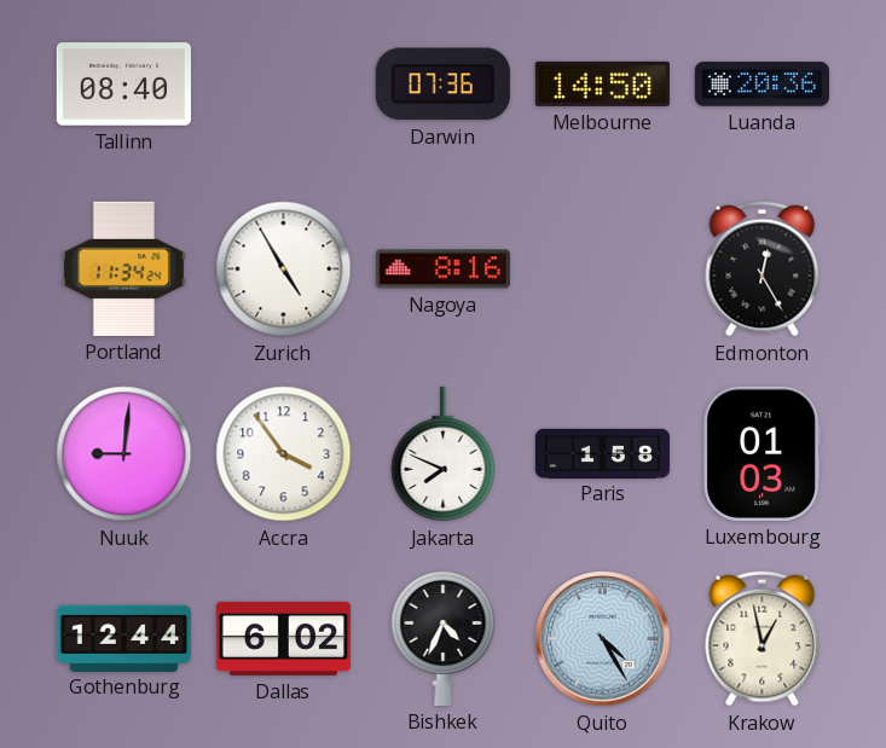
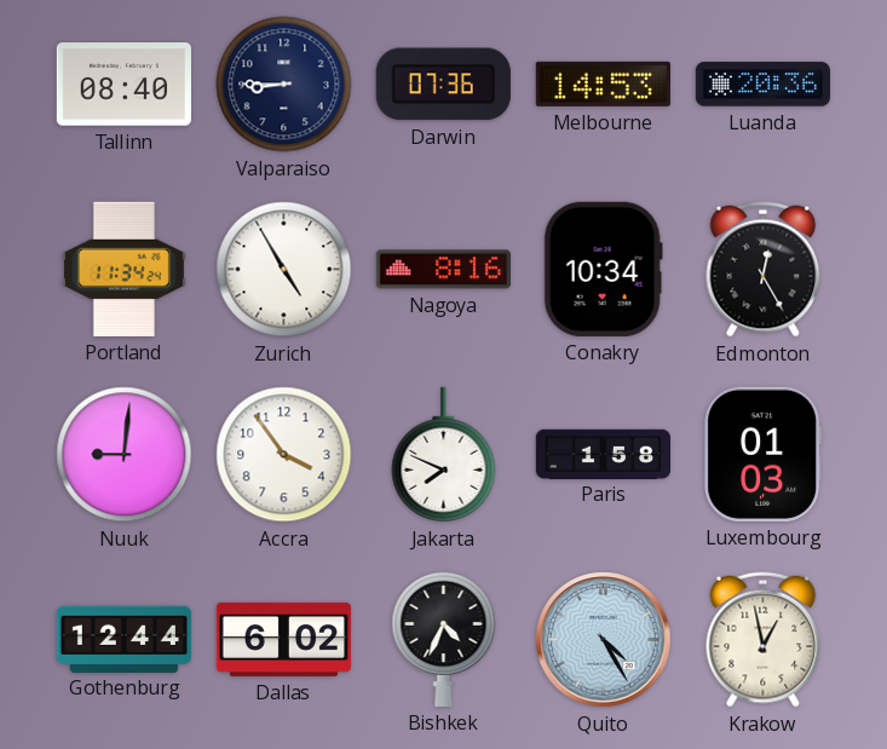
Valparaiso: none -> 8:45
Melbourne: 14:50 -> 14:53
Conakry: none -> 10:34
